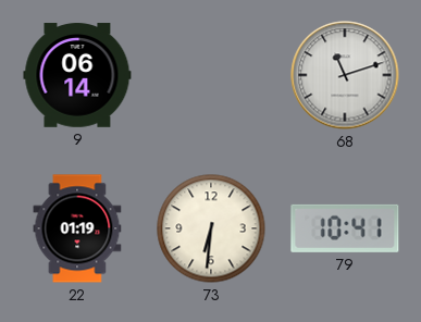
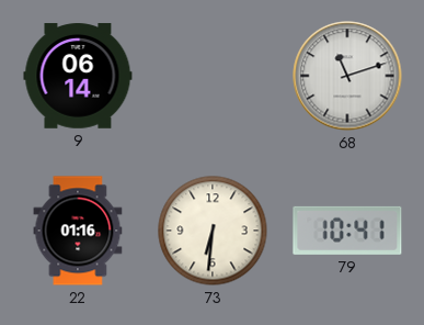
22: 01:19 -> 01:16
